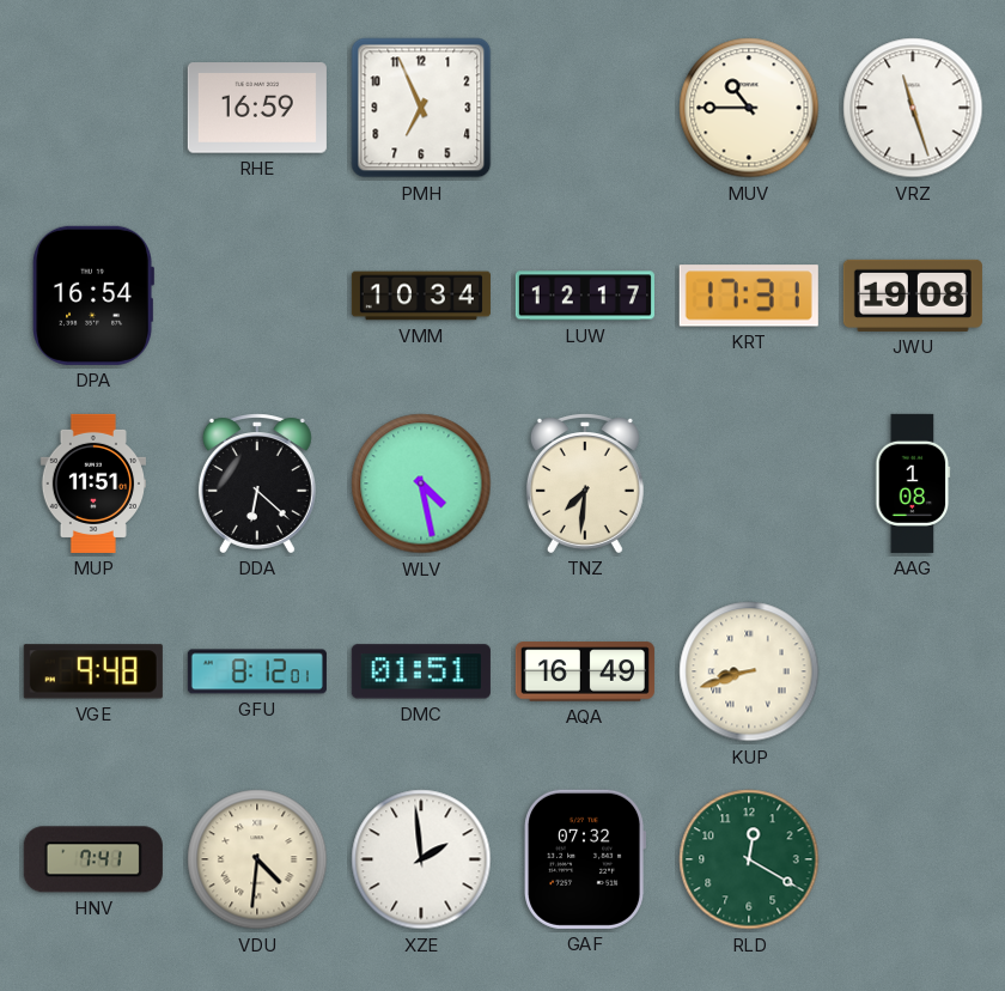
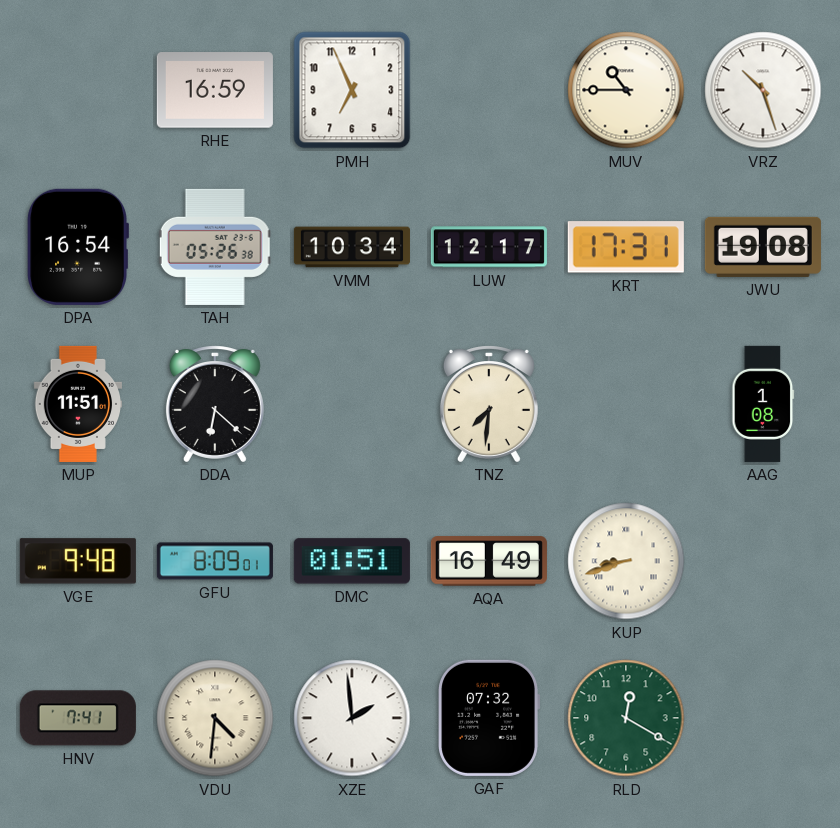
VRZ: 11:27 -> 10:27
TAH: none -> 05:26
WLV: 4:28 -> none
GFU: 8:12 -> 8:09
